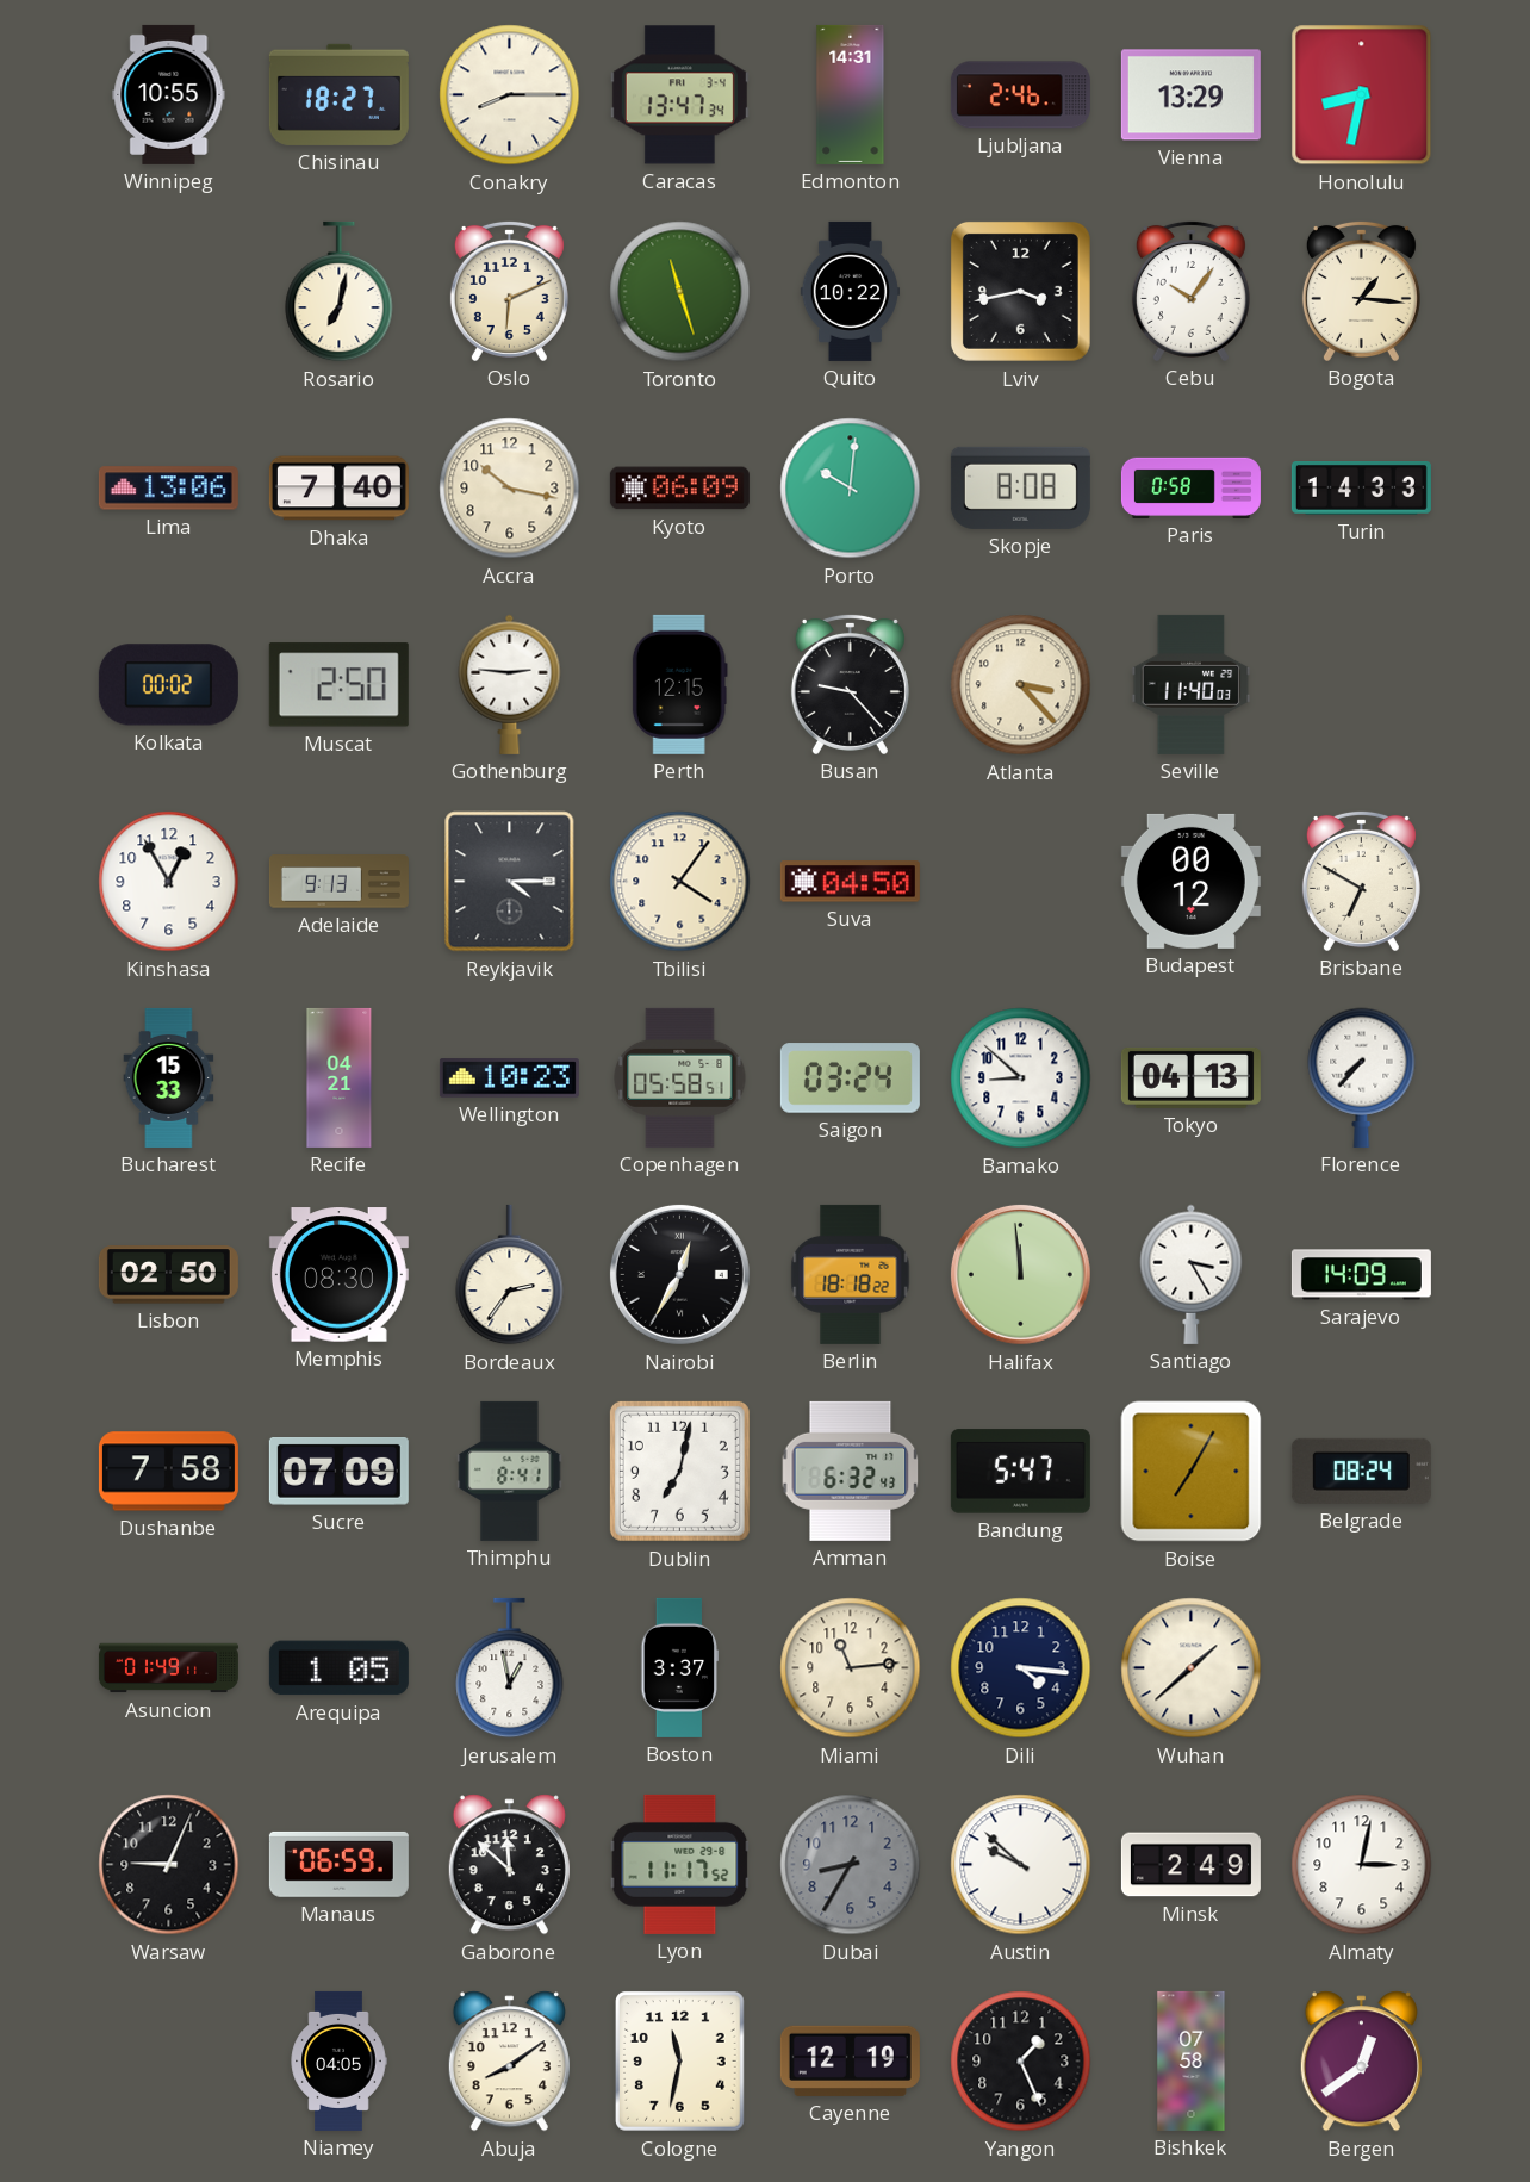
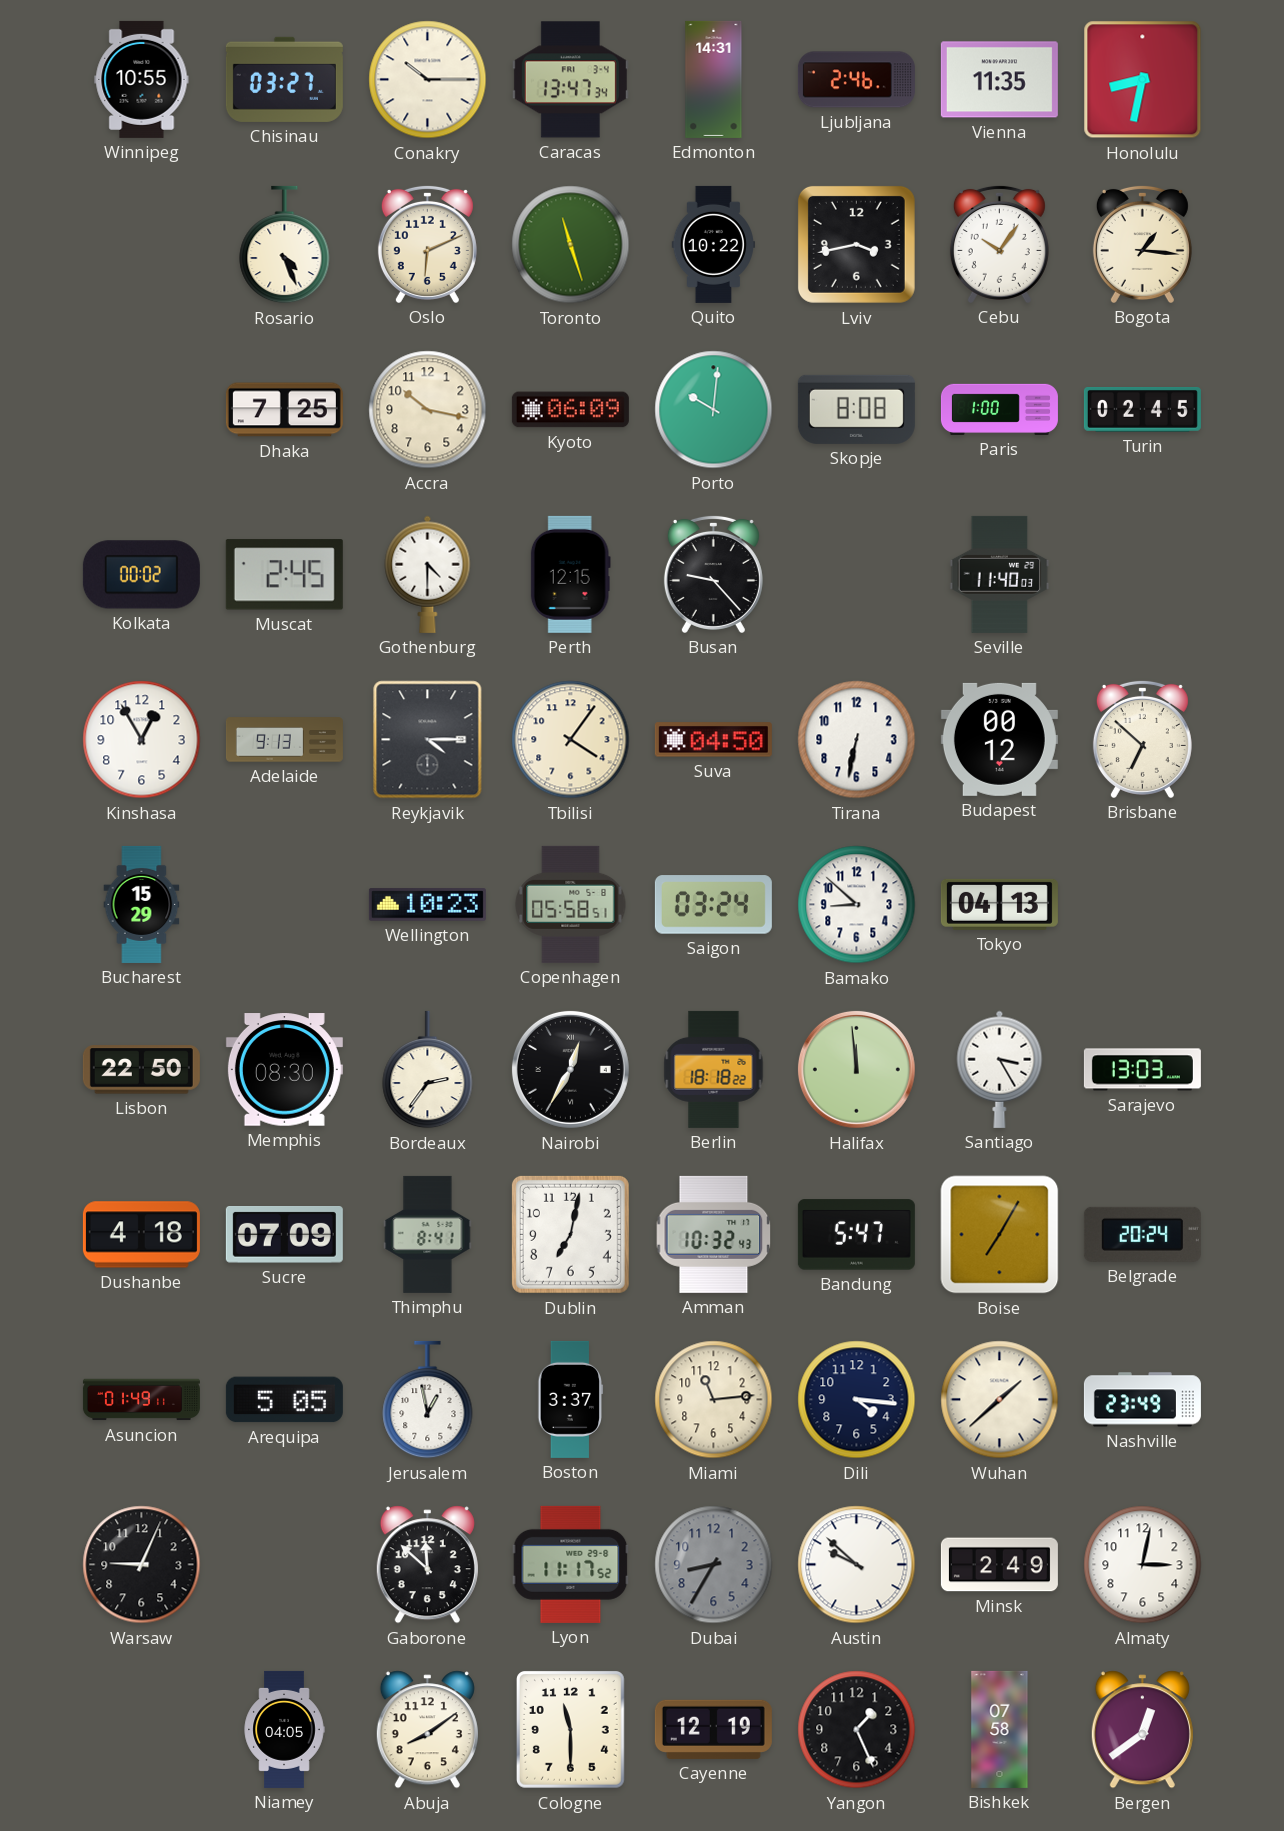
Chisinau: 18:27 -> 03:27
Conakry: 8:15 -> 10:15
Vienna: 13:29 -> 11:35
Rosario: 7:02 -> 4:26
Lima: 13:06 -> none
Dhaka: 7:40 -> 7:25
Paris: 0:58 -> 1:00
Turin: 14:33 -> 02:45
Muscat: 2:50 -> 2:45
Gothenburg: 2:46 -> 4:30
Atlanta: 3:23 -> none
Tirana: none -> 6:32
Brisbane: 6:50 -> 6:52
Bucharest: 15:33 -> 15:29
Recife: 04:21 -> none
Florence: 7:37 -> none
Lisbon: 02:50 -> 22:50
Sarajevo: 14:09 -> 13:03
Dushanbe: 7:58 -> 4:18
Amman: 6:32 -> 10:32
Belgrade: 08:24 -> 20:24
Arequipa: 1:05 -> 5:05
Nashville: none -> 23:49
Manaus: 06:59 -> none
Cologne: 11:32 -> 11:30
